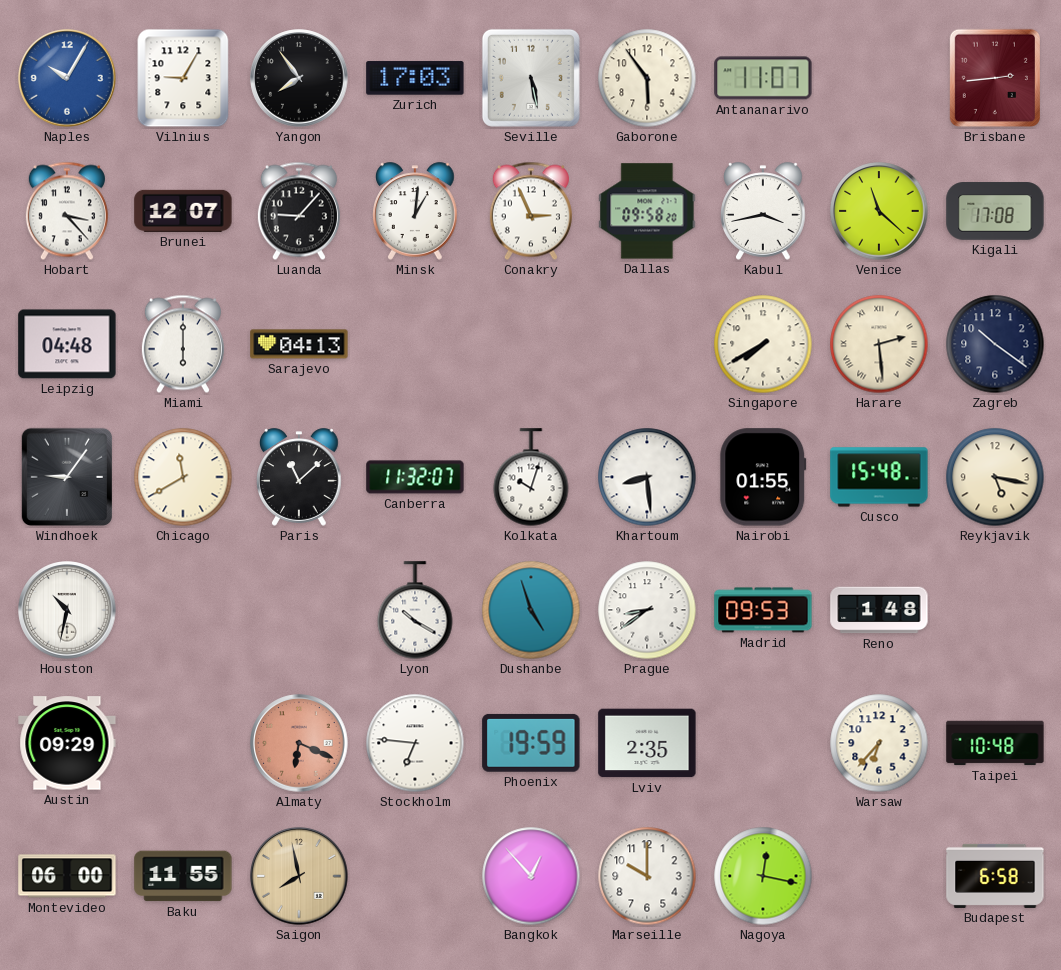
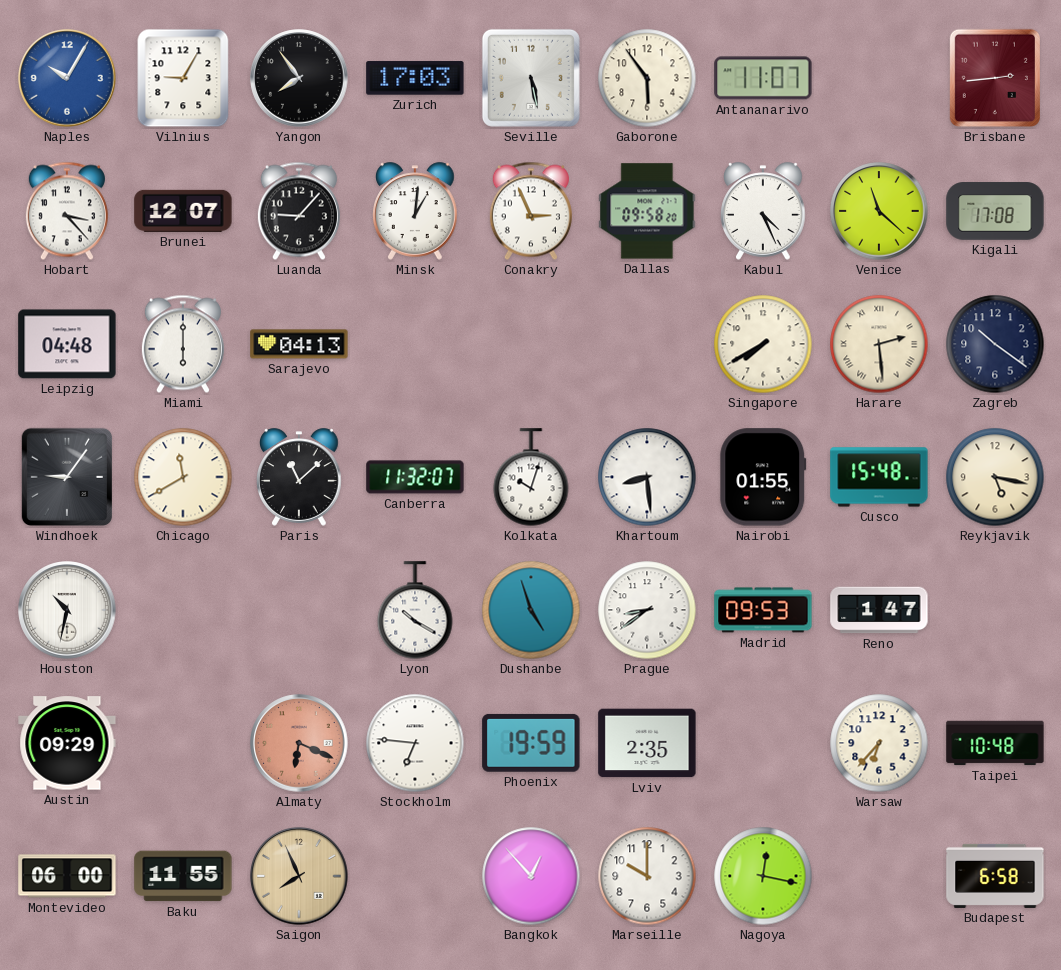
Kabul: 3:43 -> 4:26
Reno: 1:48 -> 1:47
Saigon: 7:58 -> 7:56
